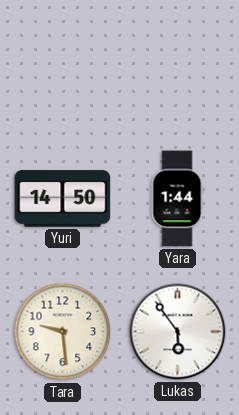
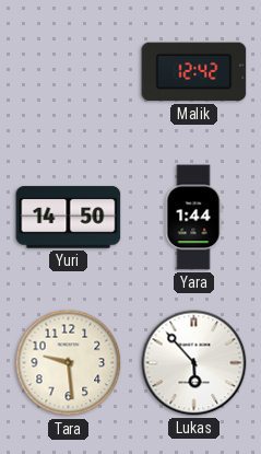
Malik: none -> 12:42
Lukas: 5:54 -> 5:53
